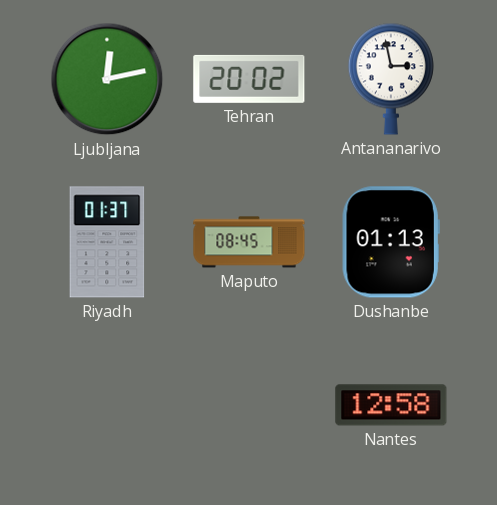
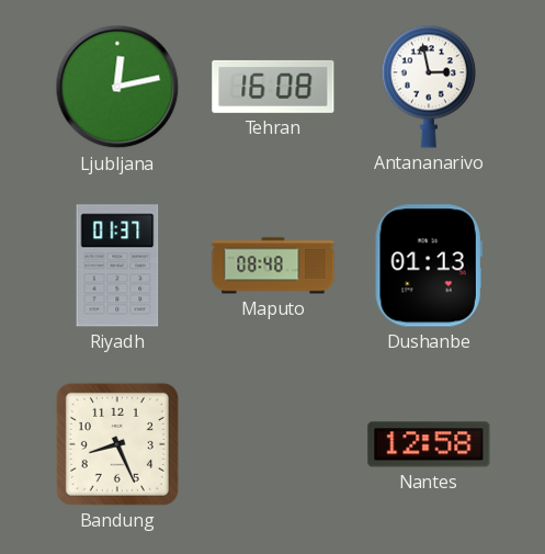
Tehran: 20:02 -> 16:08
Maputo: 08:45 -> 08:48
Bandung: none -> 8:26
